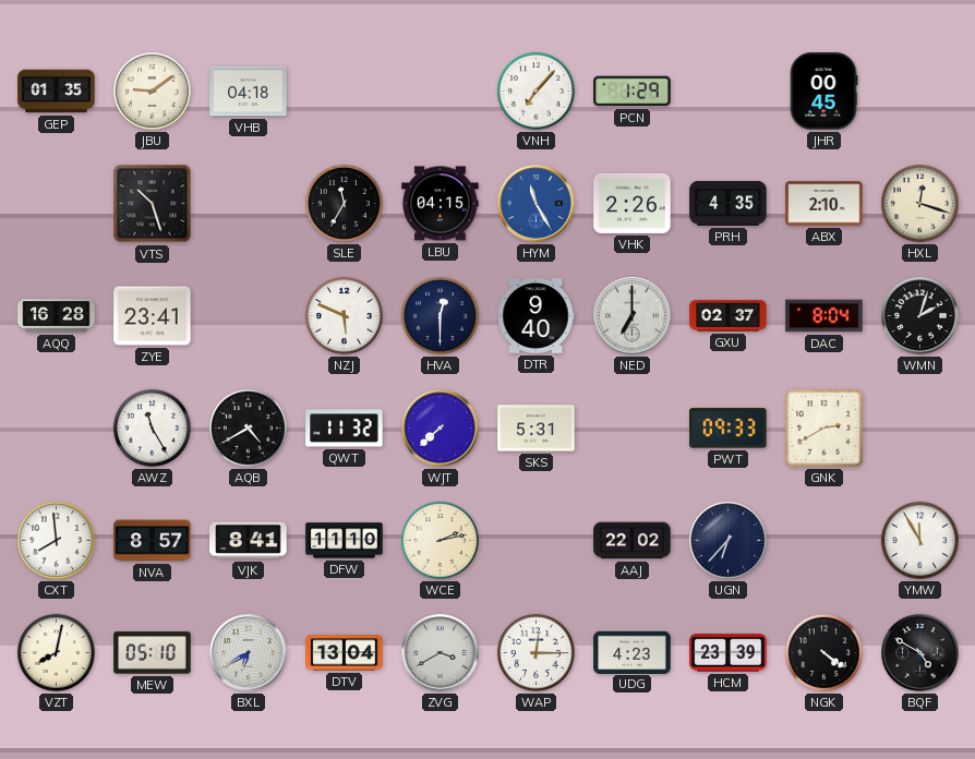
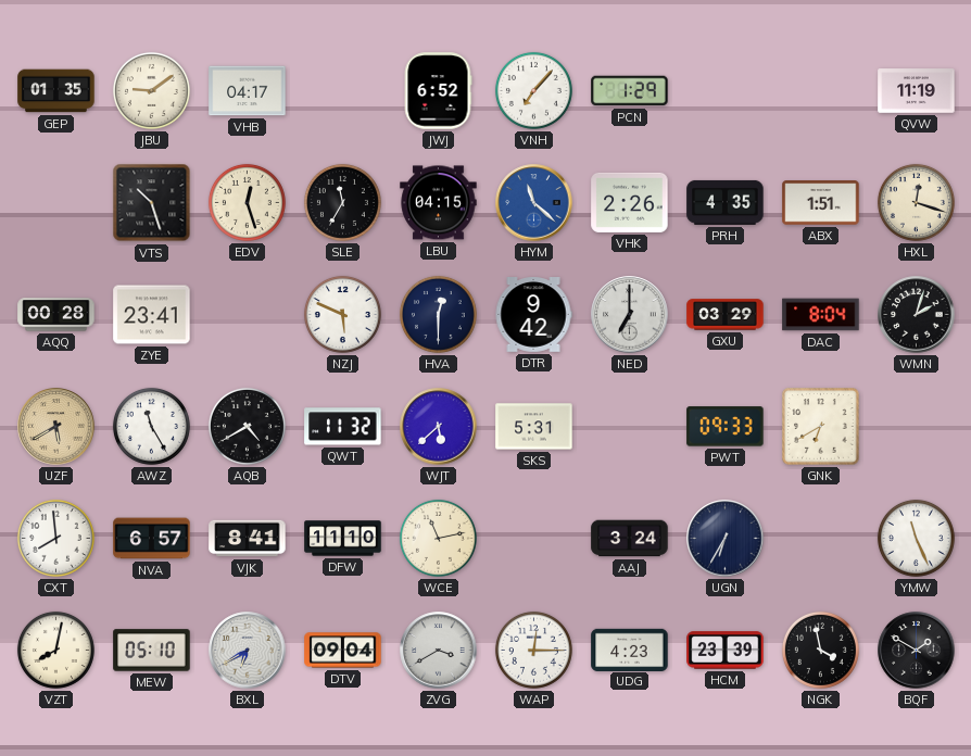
VHB: 04:18 -> 04:17
JWJ: none -> 6:52
JHR: 00:45 -> none
QVW: none -> 11:19
EDV: none -> 12:27
HYM: 11:25 -> 11:22
ABX: 2:10 -> 1:51
AQQ: 16:28 -> 00:28
DTR: 9:40 -> 9:42
GXU: 02:37 -> 03:29
UZF: none -> 5:40
WJT: 7:38 -> 5:38
GNK: 2:40 -> 6:40
NVA: 8:57 -> 6:57
WCE: 2:13 -> 11:13
AAJ: 22:02 -> 3:24
UGN: 6:37 -> 6:35
YMW: 11:55 -> 11:26
DTV: 13:04 -> 09:04
NGK: 4:21 -> 3:58
BQF: 4:50 -> 1:50
